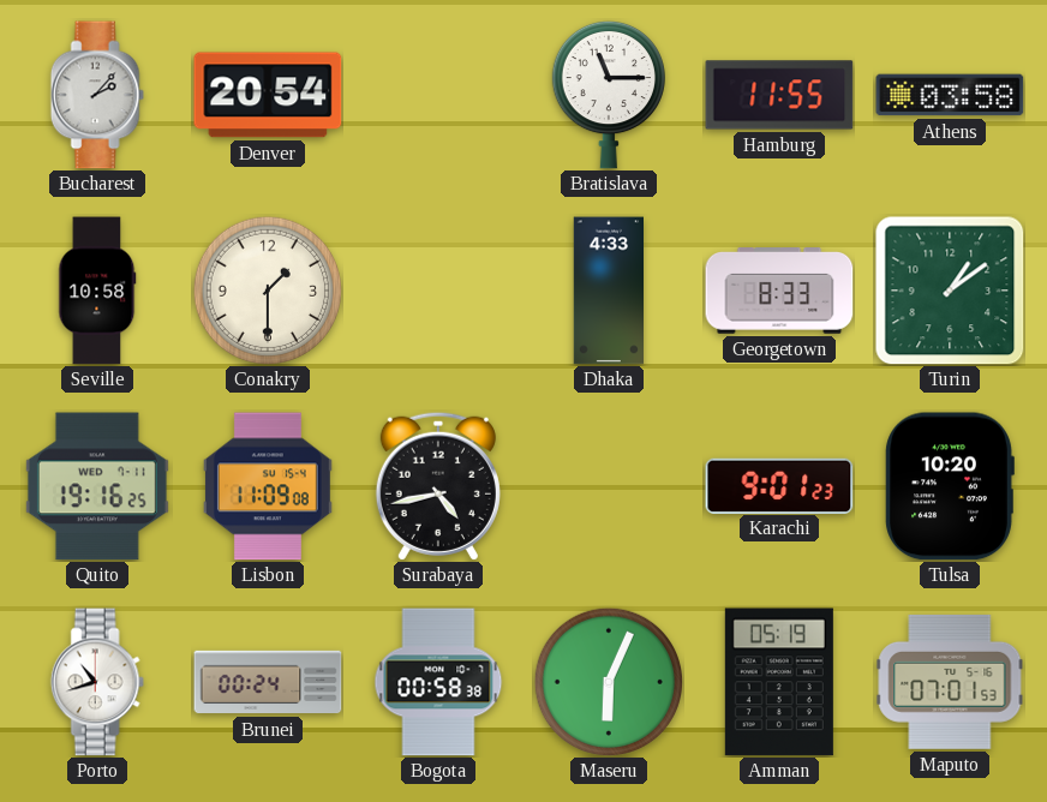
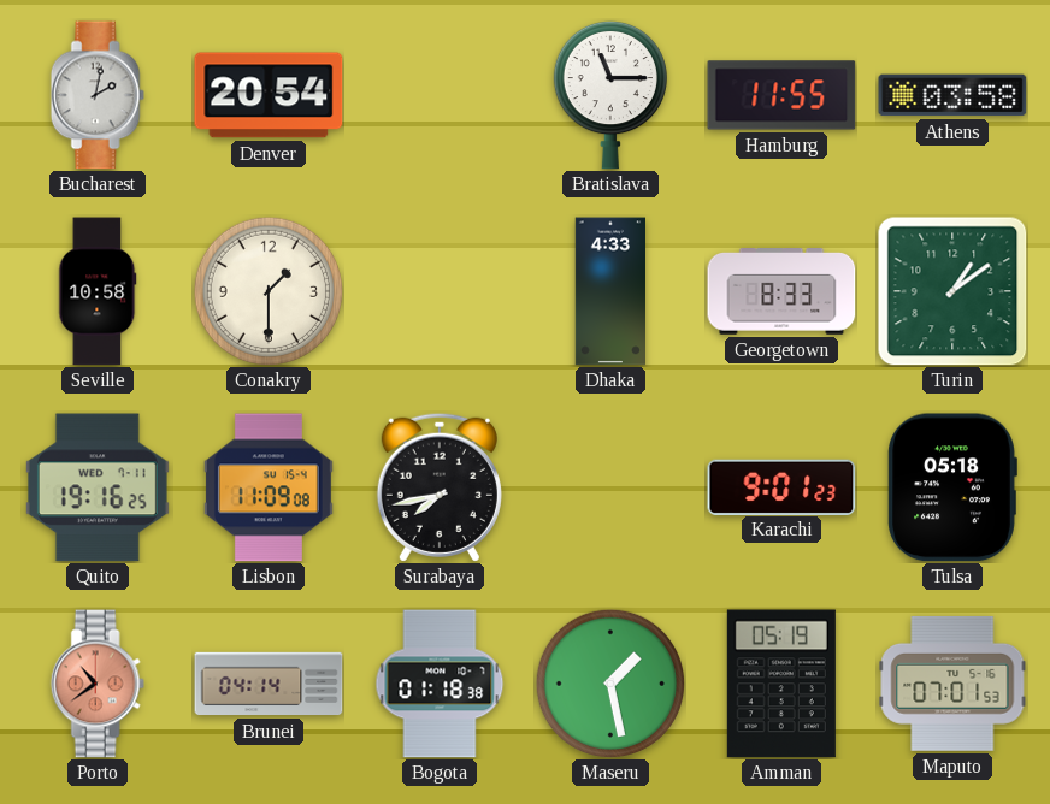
Bucharest: 2:07 -> 2:02
Surabaya: 4:43 -> 7:43
Tulsa: 10:20 -> 05:18
Porto: 10:42 -> 10:39
Porto dial: white -> salmon
Brunei: 00:24 -> 04:14
Bogota: 00:58 -> 01:18
Maseru: 6:04 -> 1:28
